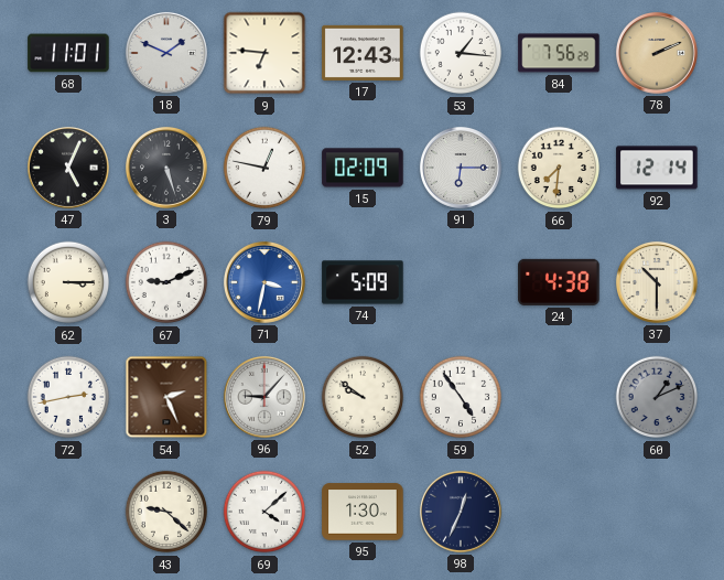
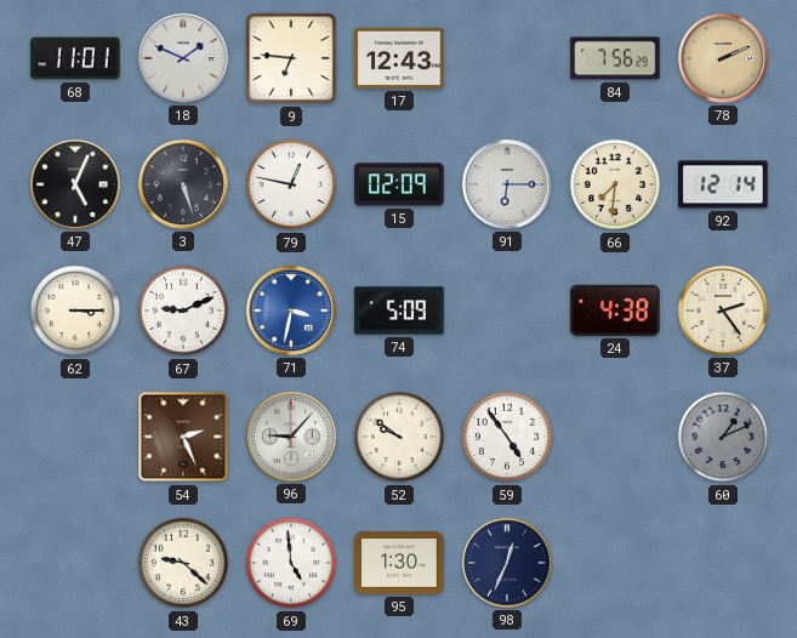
53: 1:16 -> none
37: 10:30 -> 2:24
72: 2:43 -> none
69: 4:08 -> 4:59
